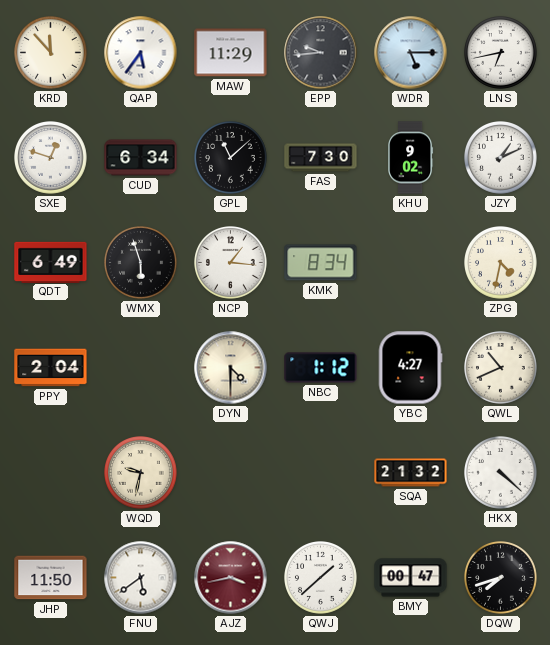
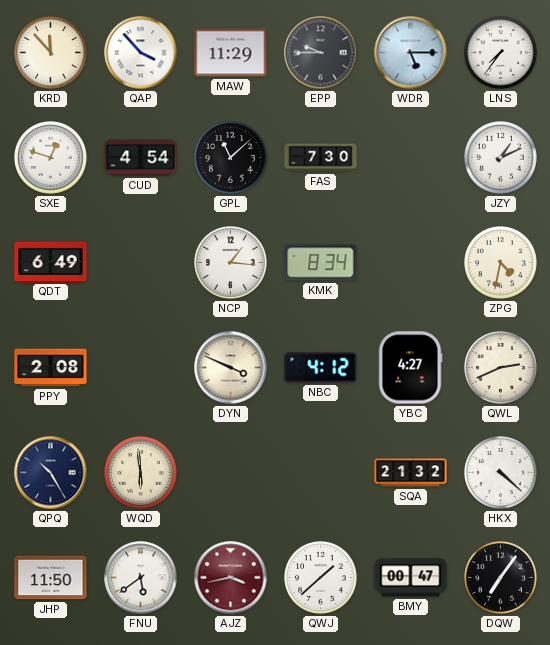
QAP: 5:36 -> 3:53
EPP: 9:44 -> 9:45
LNS: 6:43 -> 7:36
CUD: 6:34 -> 4:54
KHU: 9:02 -> none
WMX: 5:57 -> none
PPY: 2:04 -> 2:08
DYN: 4:30 -> 3:49
NBC: 1:12 -> 4:12
QWL: 10:41 -> 2:41
QPQ: none -> 10:25
WQD: 9:32 -> 5:59
DQW: 7:42 -> 7:06
